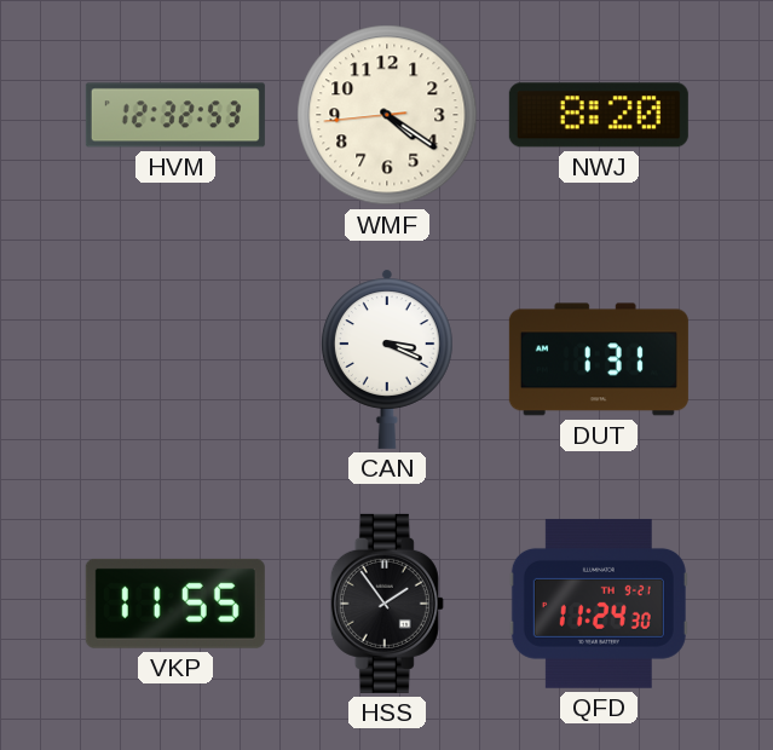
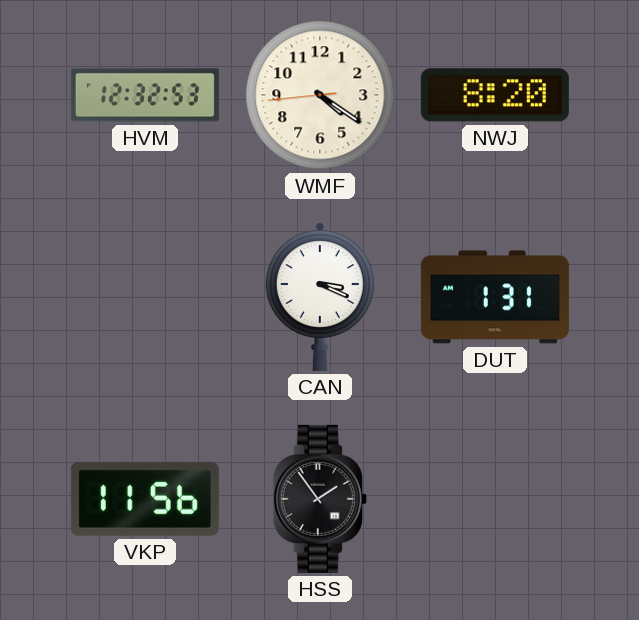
VKP: 11:55 -> 11:56
QFD: 11:24 -> none
